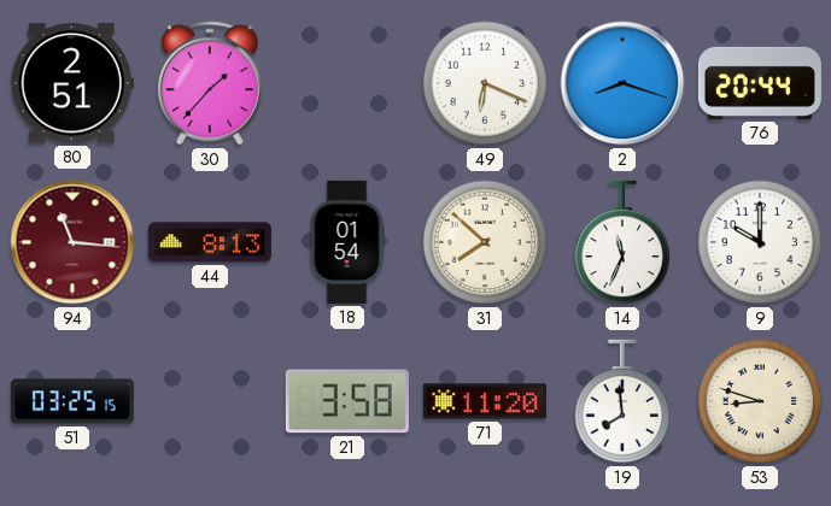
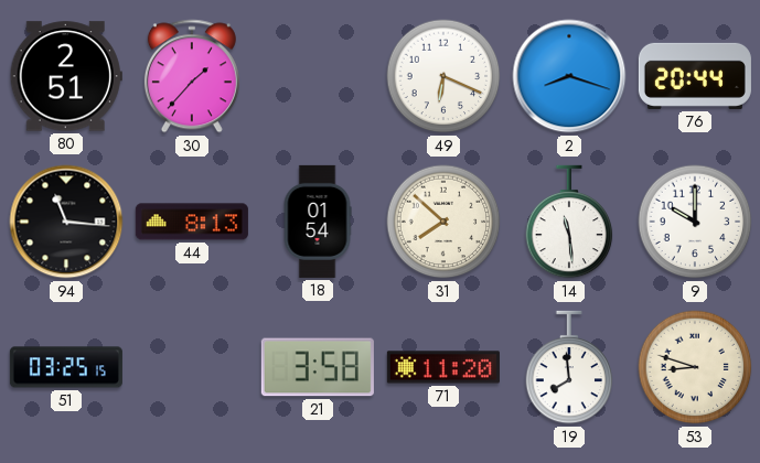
94 dial: burgundy -> black
14: 11:34 -> 11:29
